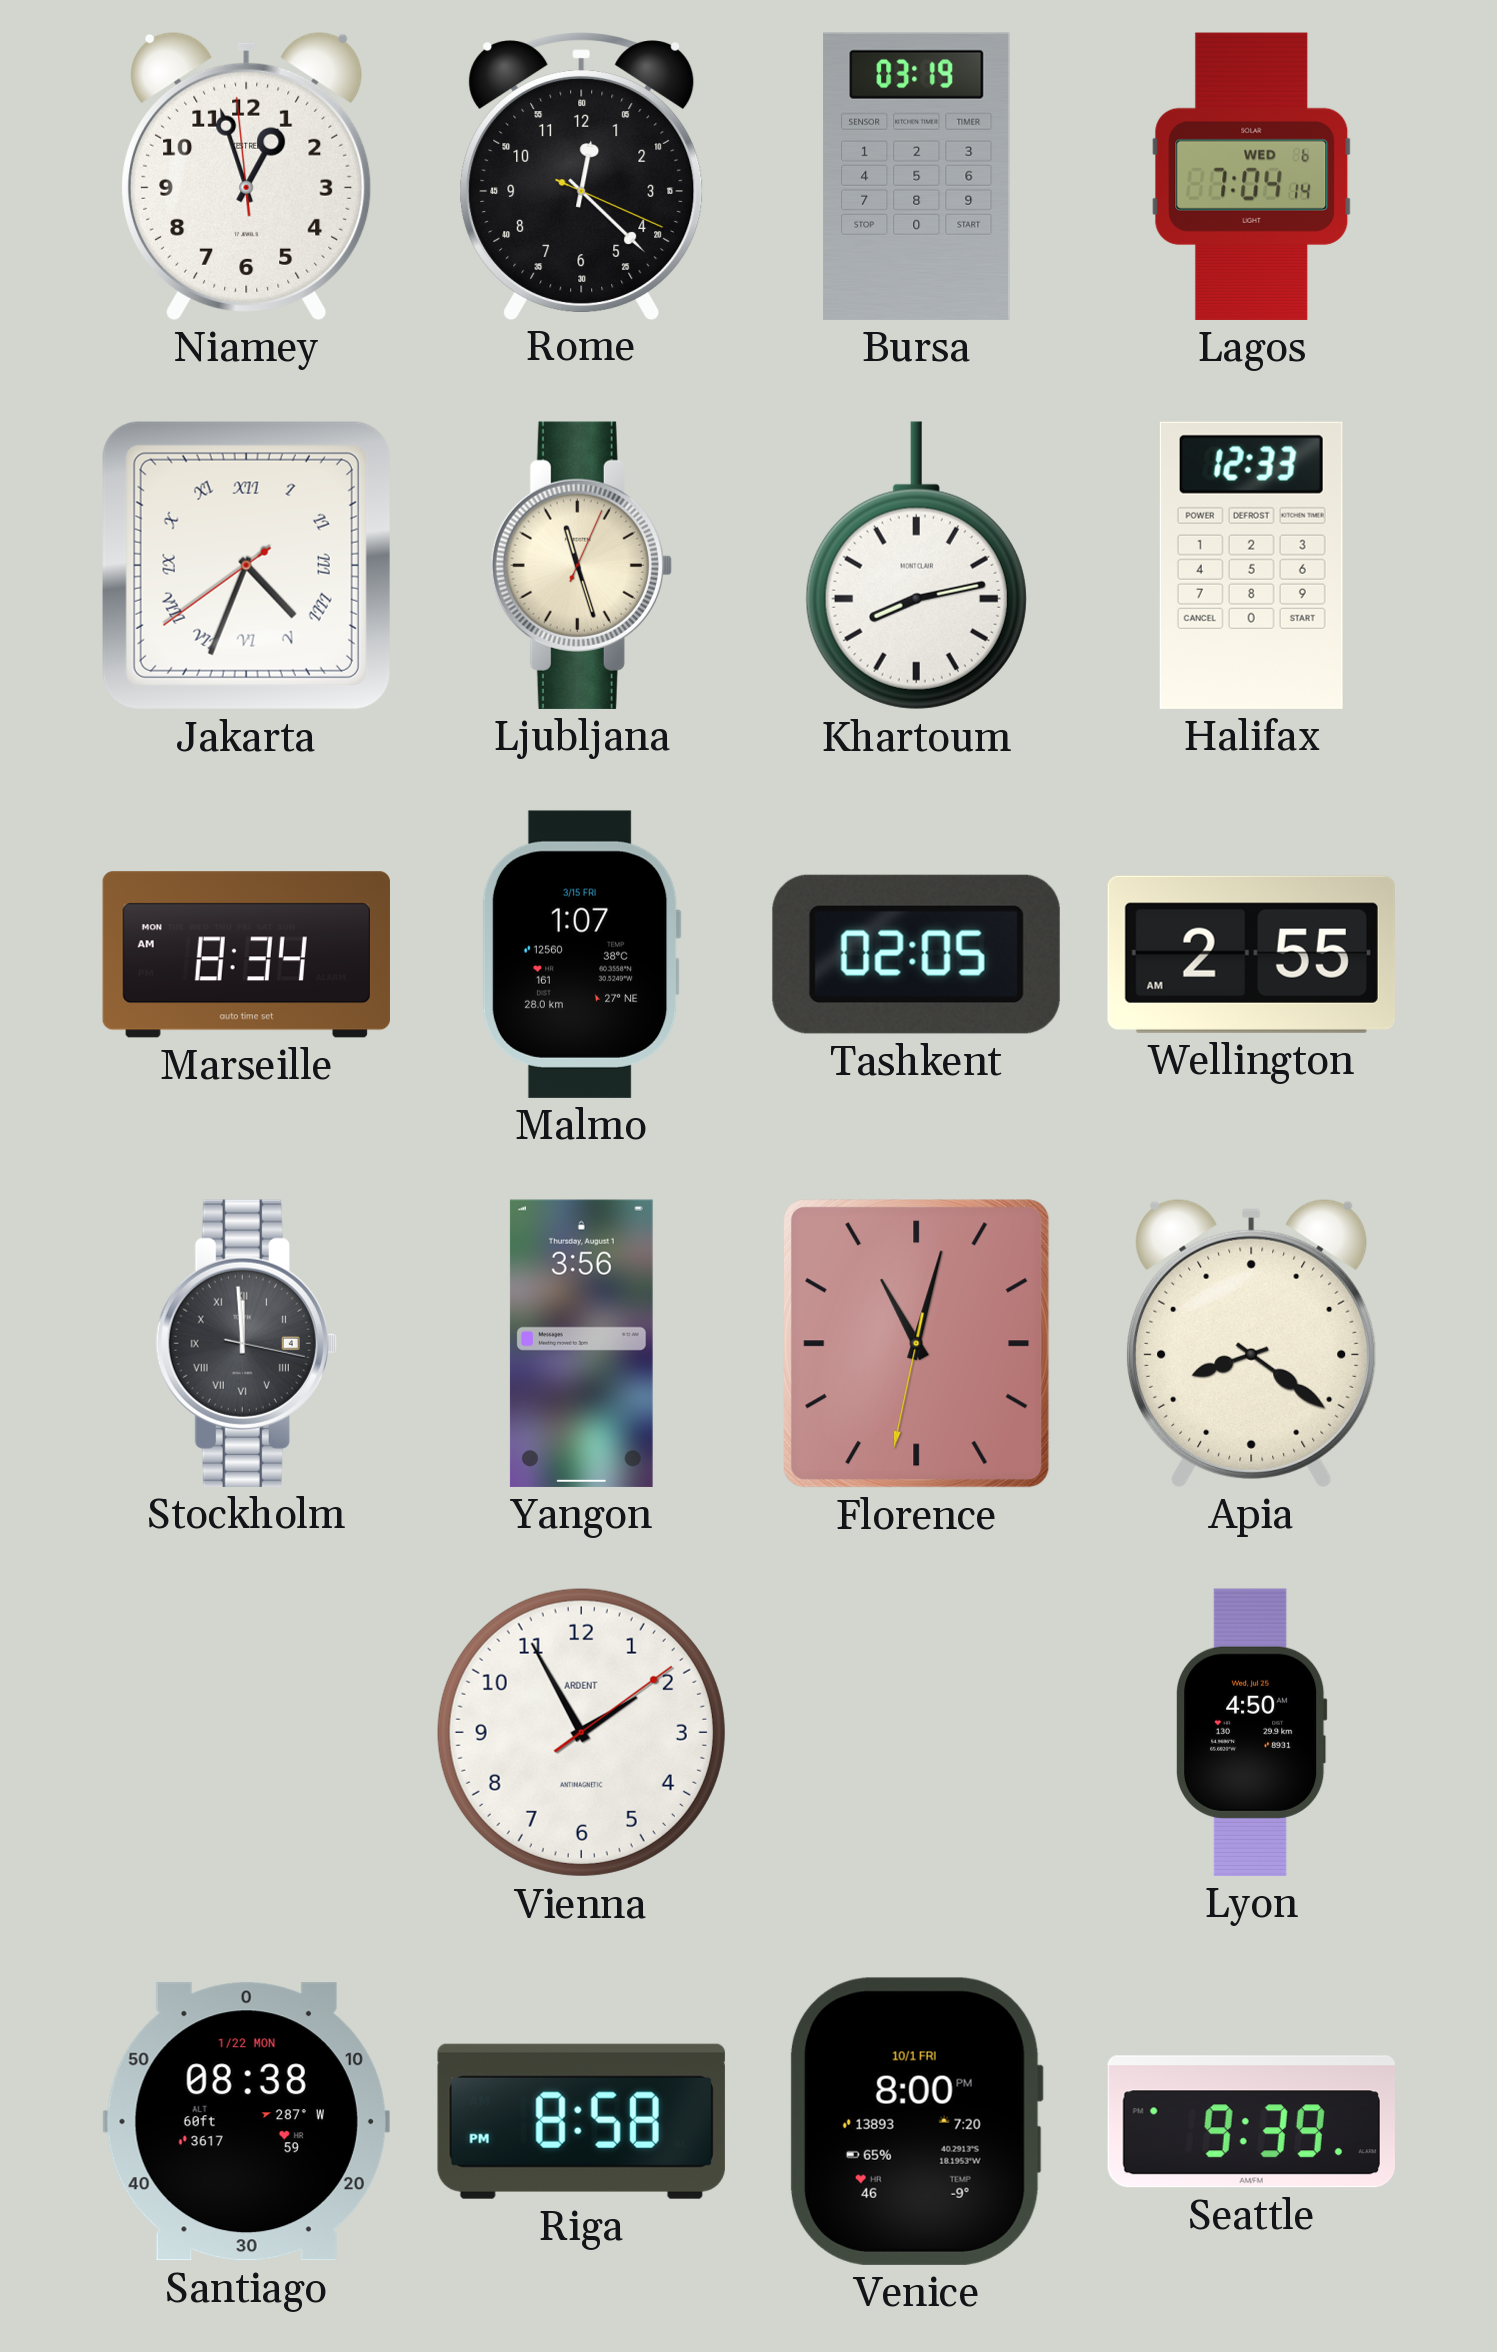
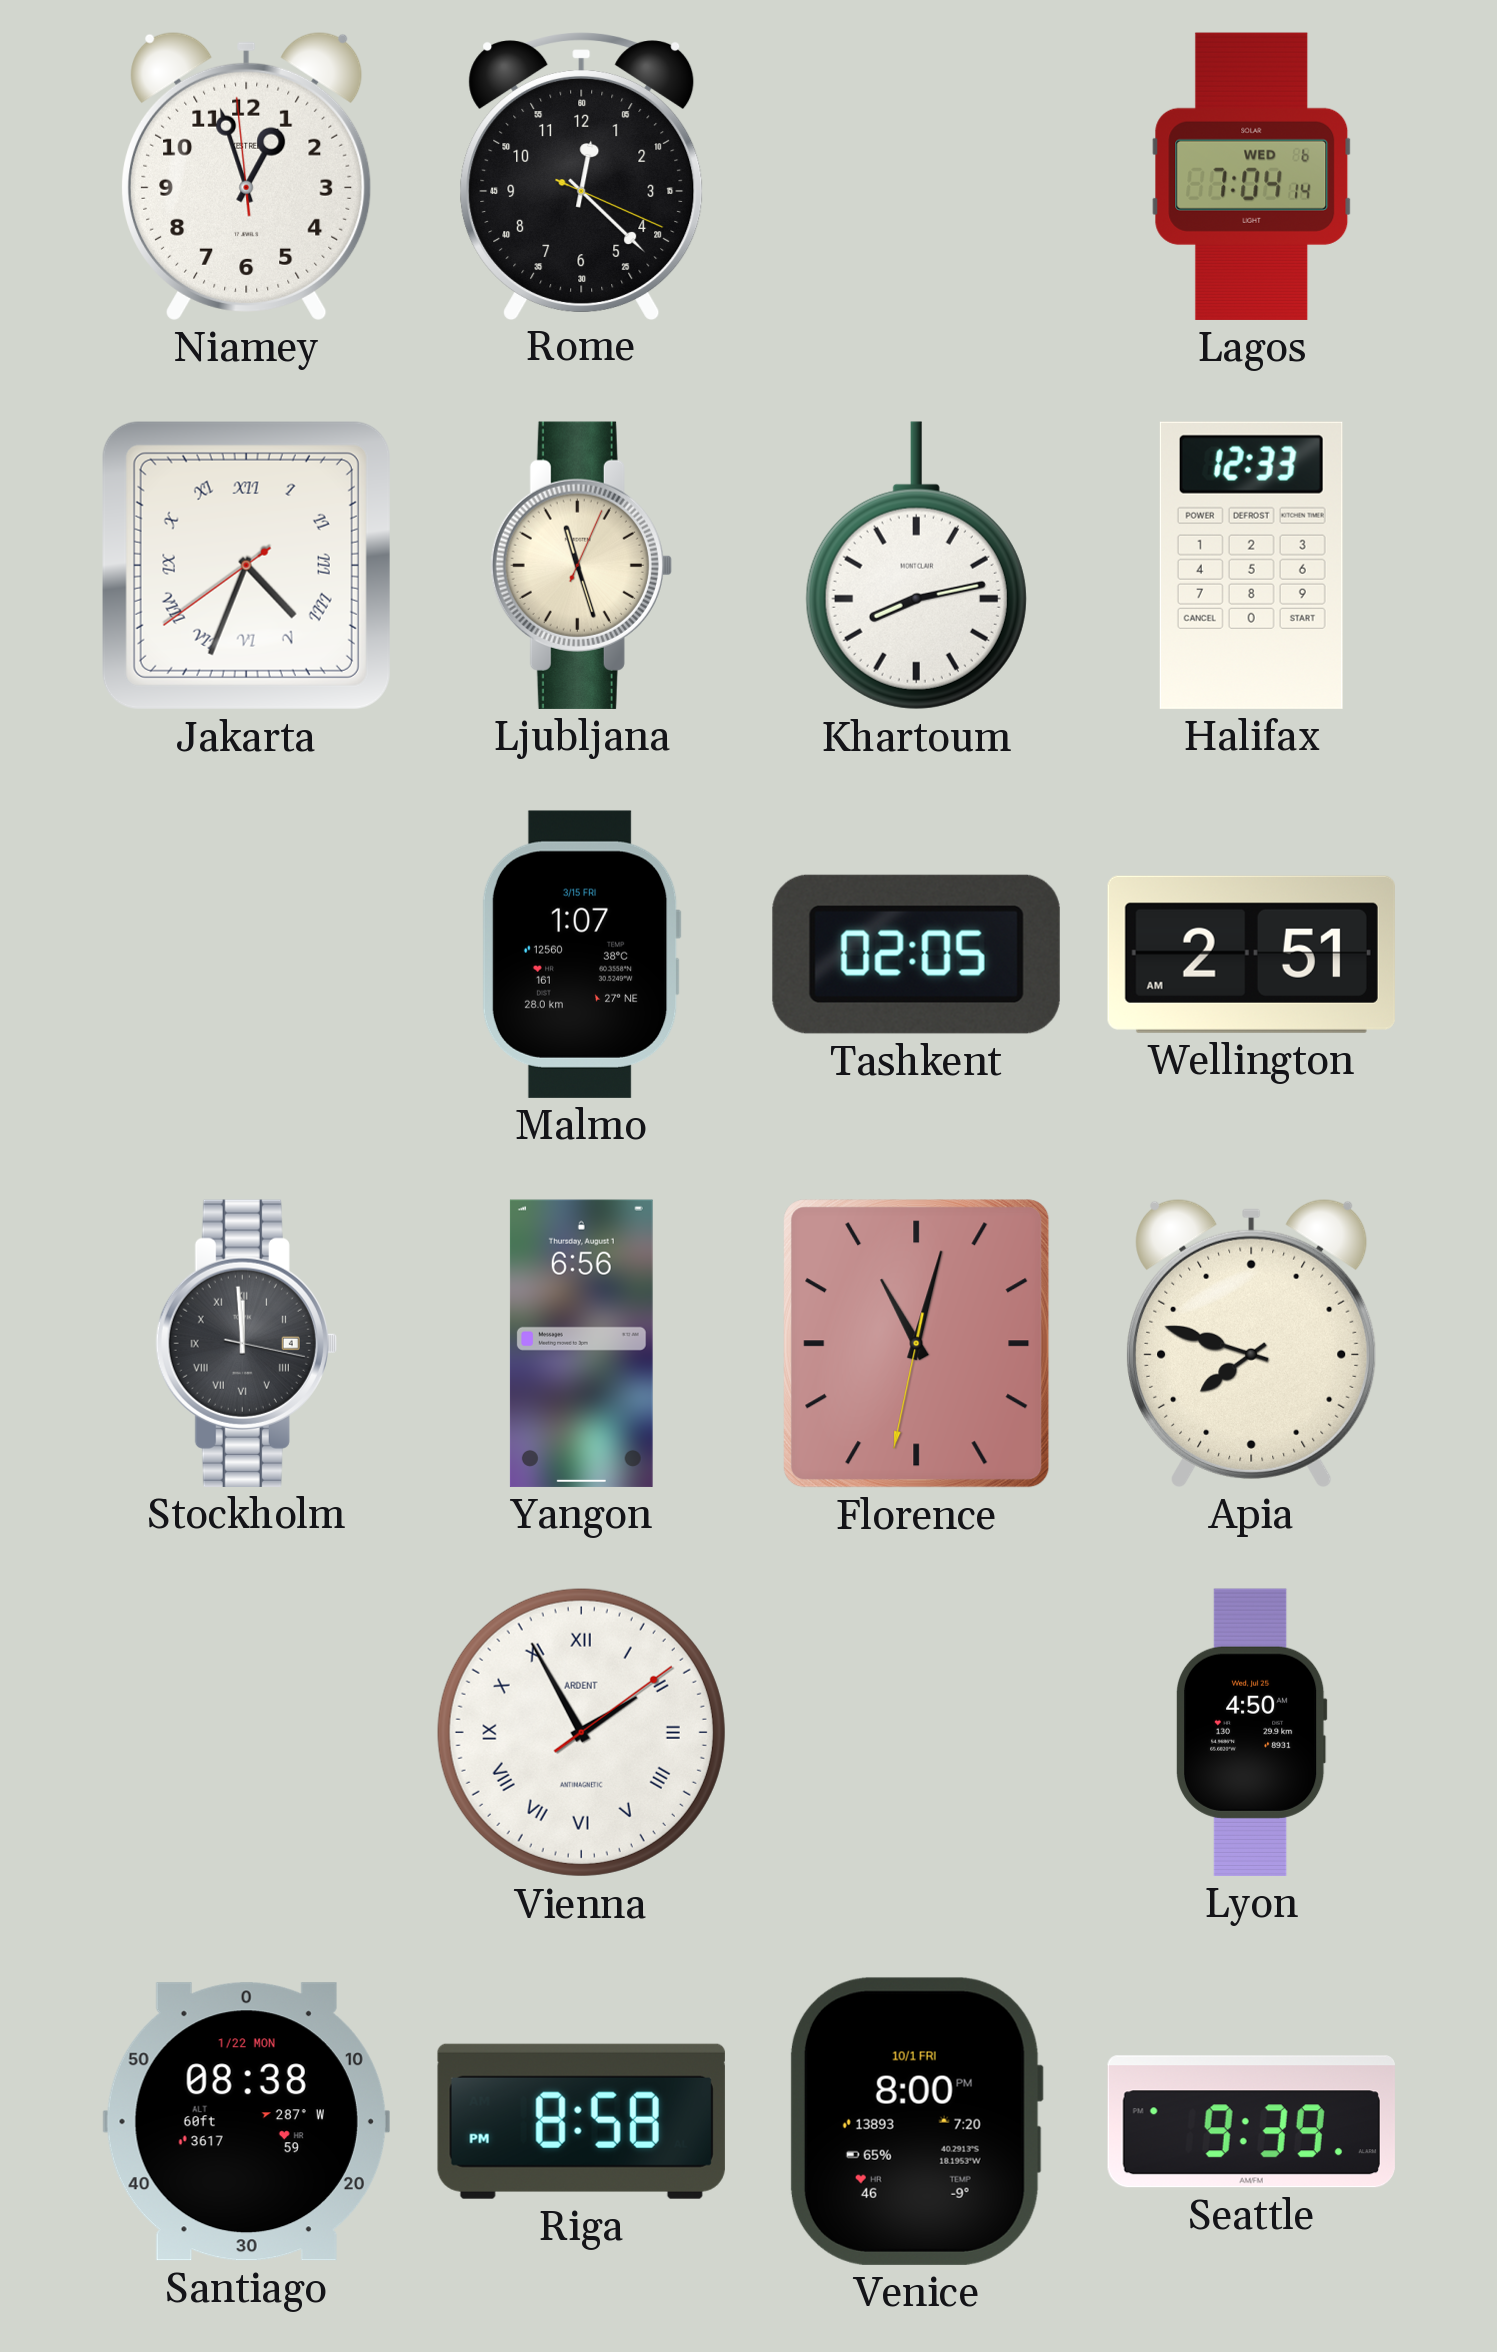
Bursa: 03:19 -> none
Marseille: 8:34 -> none
Wellington: 2:55 -> 2:51
Yangon: 3:56 -> 6:56
Apia: 8:21 -> 7:48
Vienna numerals: Arabic -> Roman
